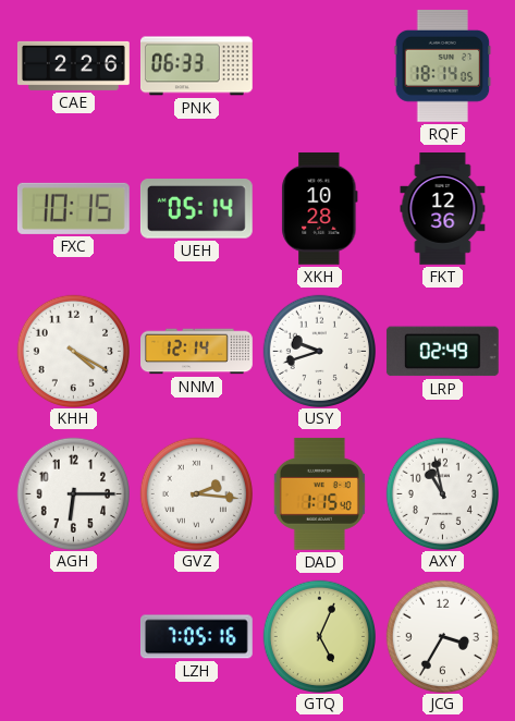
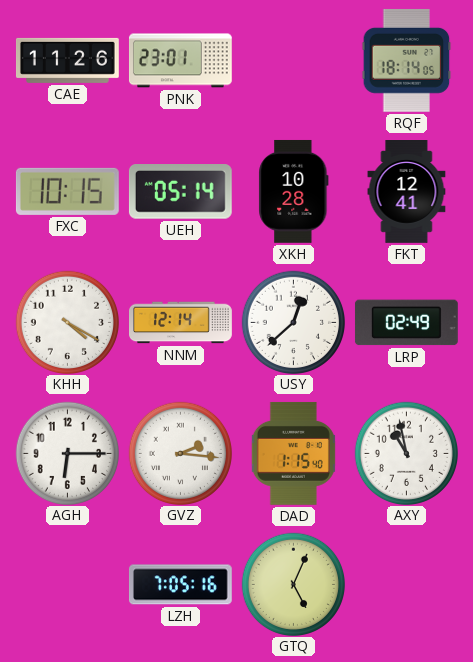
CAE: 2:26 -> 11:26
PNK: 06:33 -> 23:01
FKT: 12:36 -> 12:41
USY: 9:42 -> 12:38
JCG: 3:35 -> none
